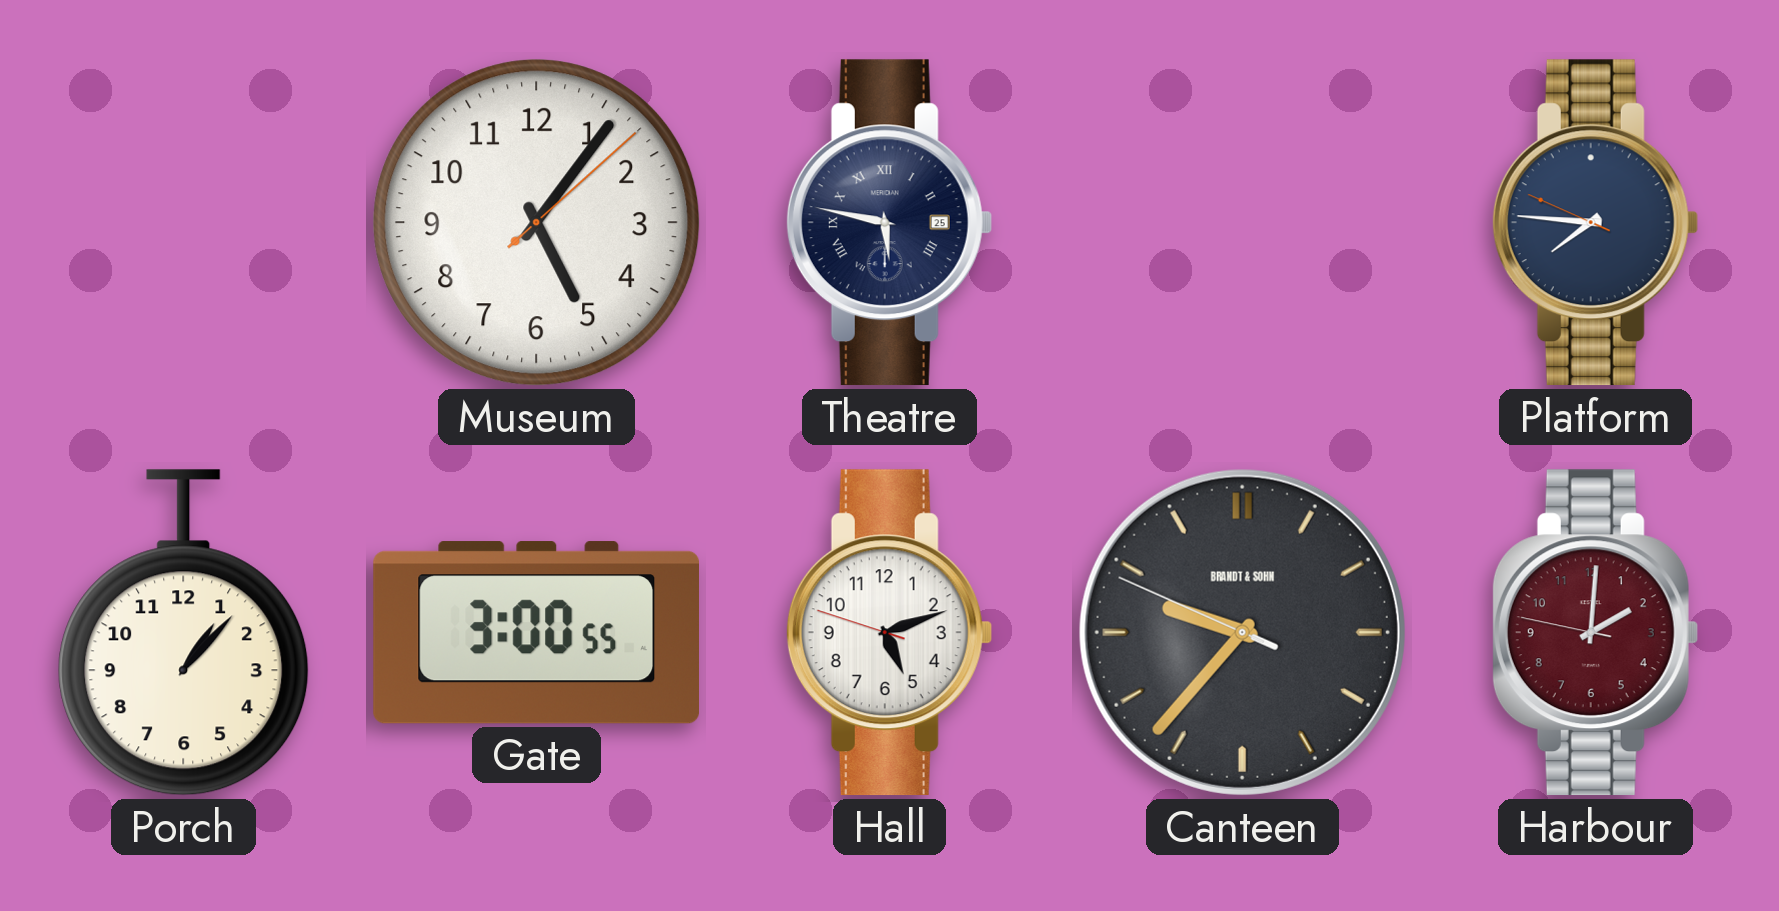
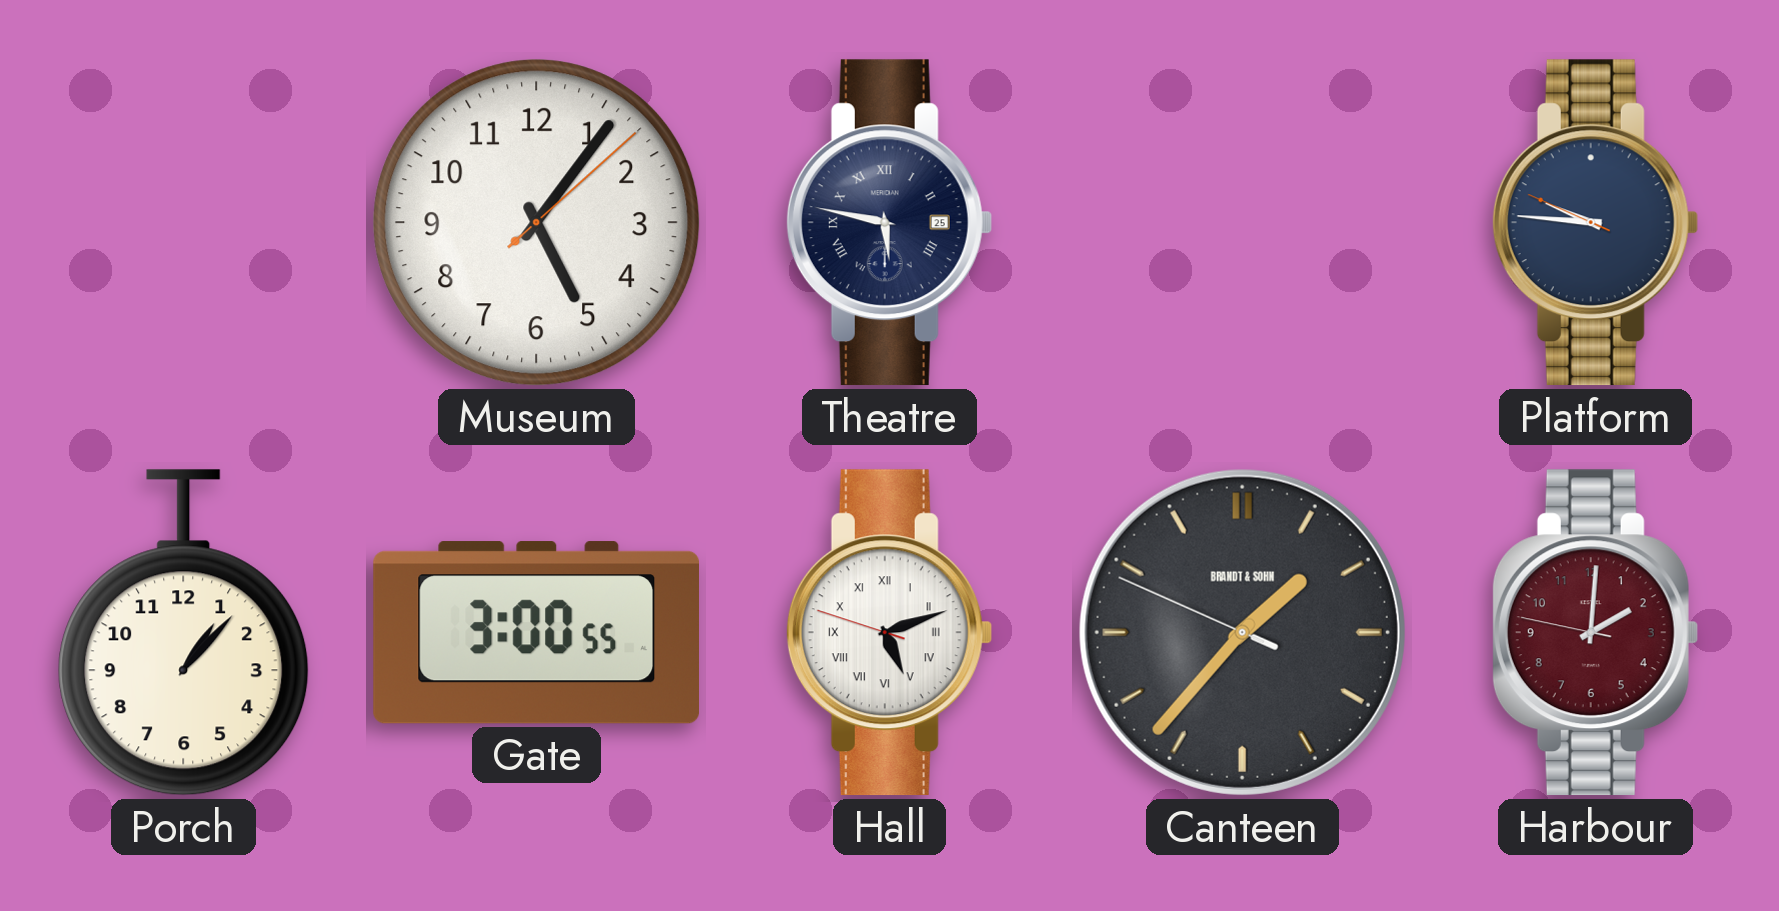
Platform: 7:45 -> 9:45
Hall numerals: Arabic -> Roman
Canteen: 9:36 -> 1:36
